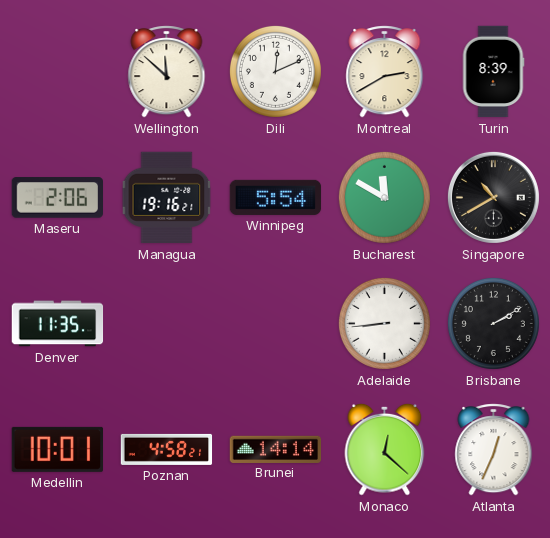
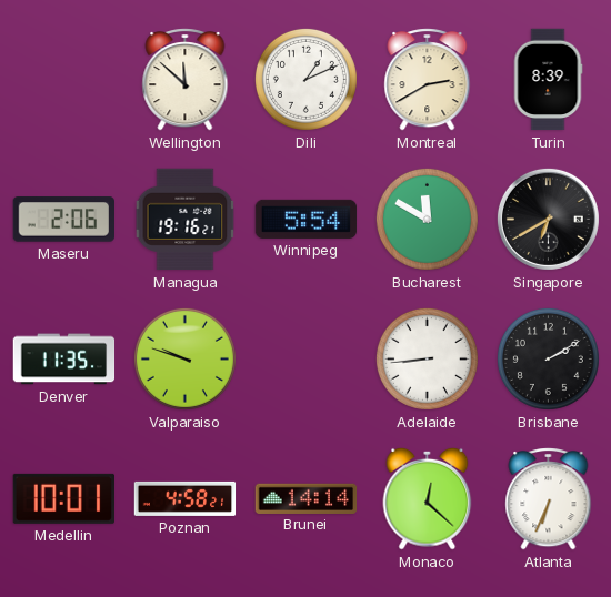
Dili: 12:11 -> 1:11
Singapore: 10:40 -> 6:40
Valparaiso: none -> 9:48
Atlanta: 12:34 -> 6:34
